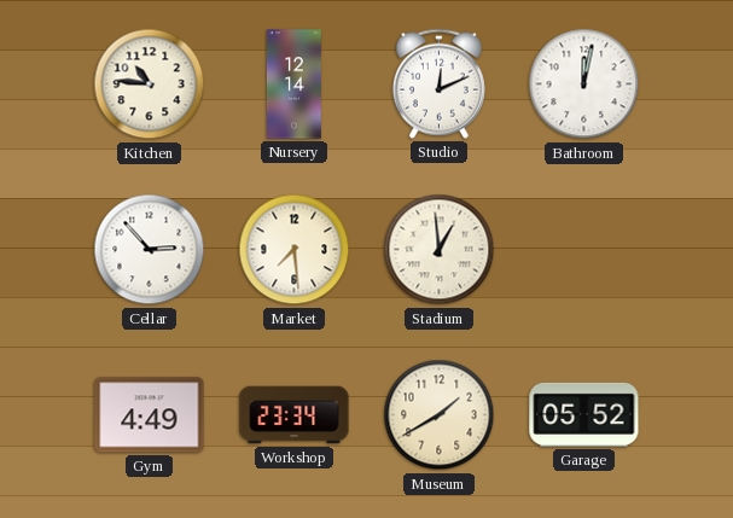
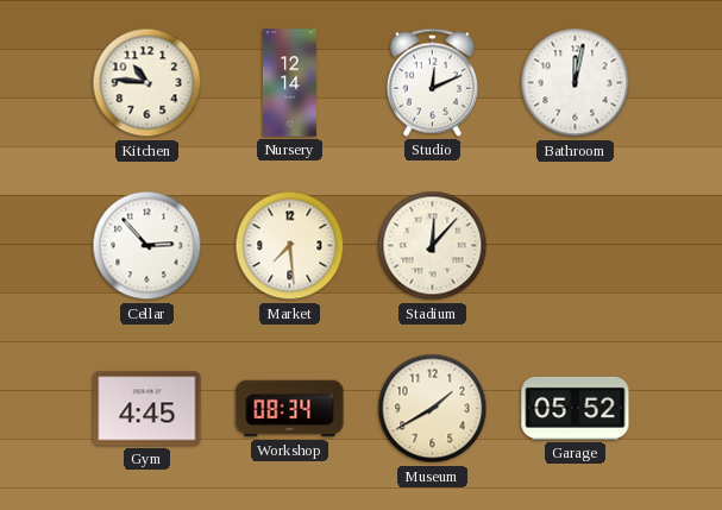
Stadium: 12:59 -> 12:07
Gym: 4:49 -> 4:45
Workshop: 23:34 -> 08:34
